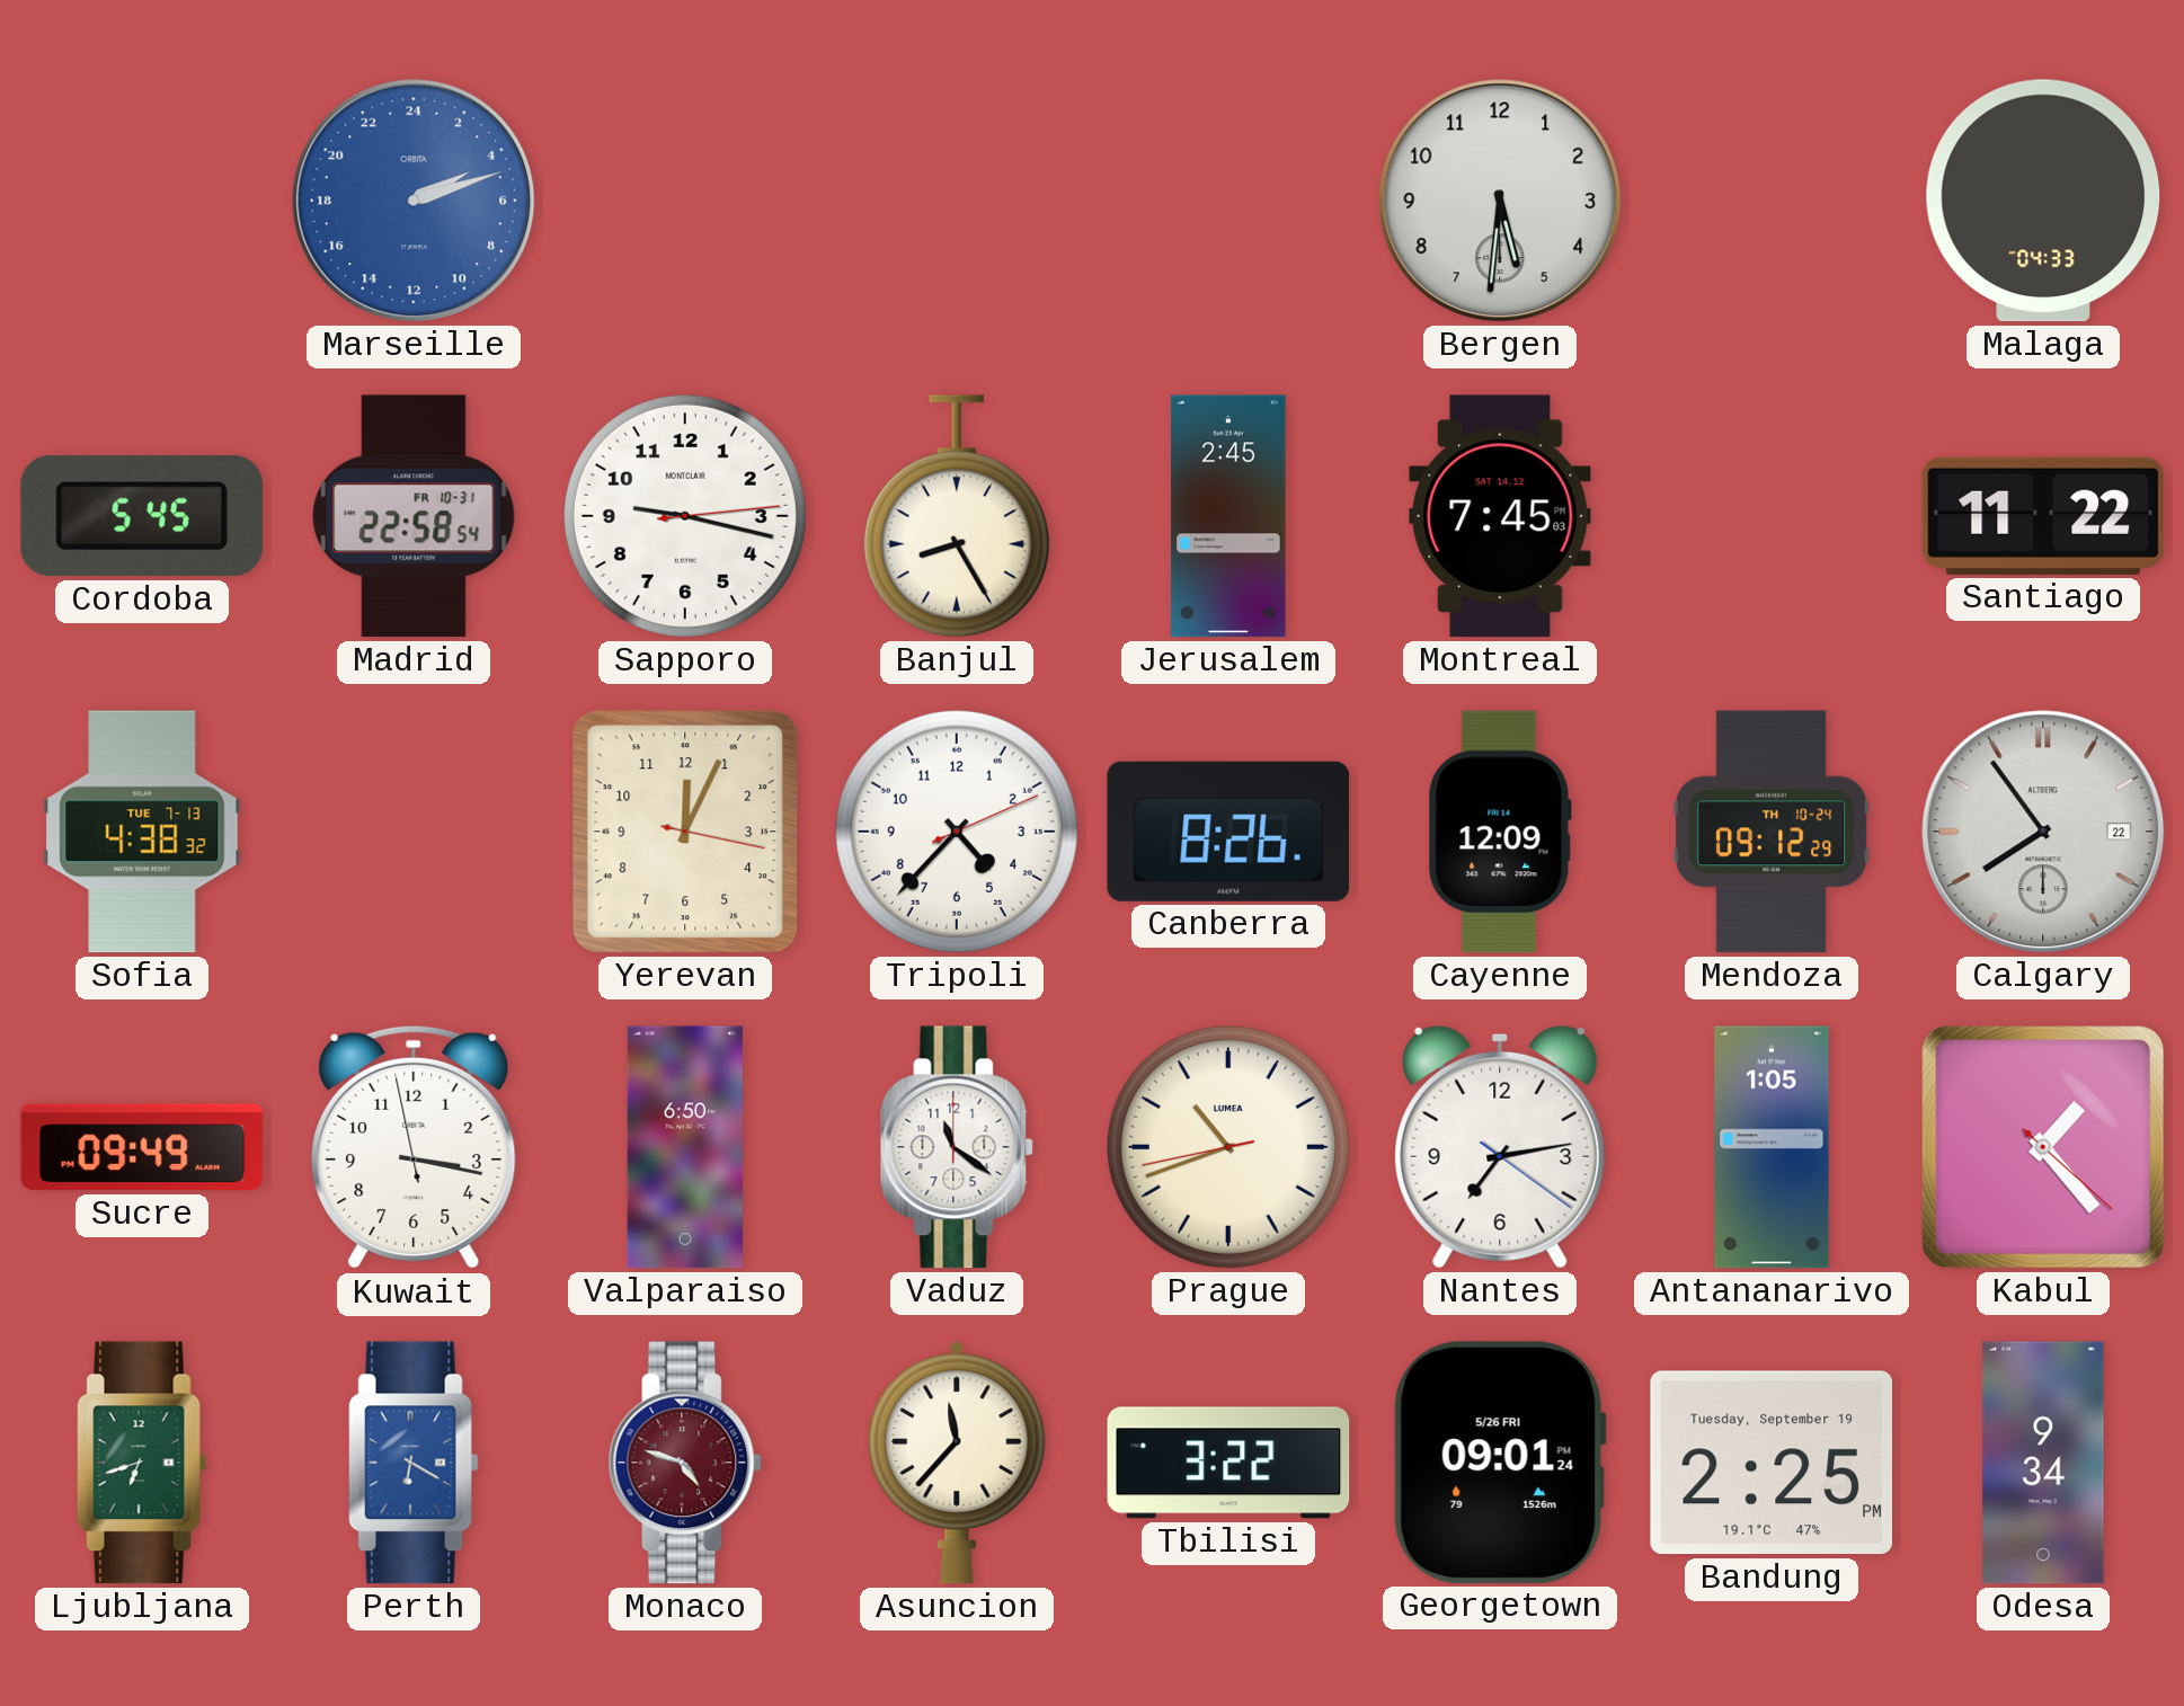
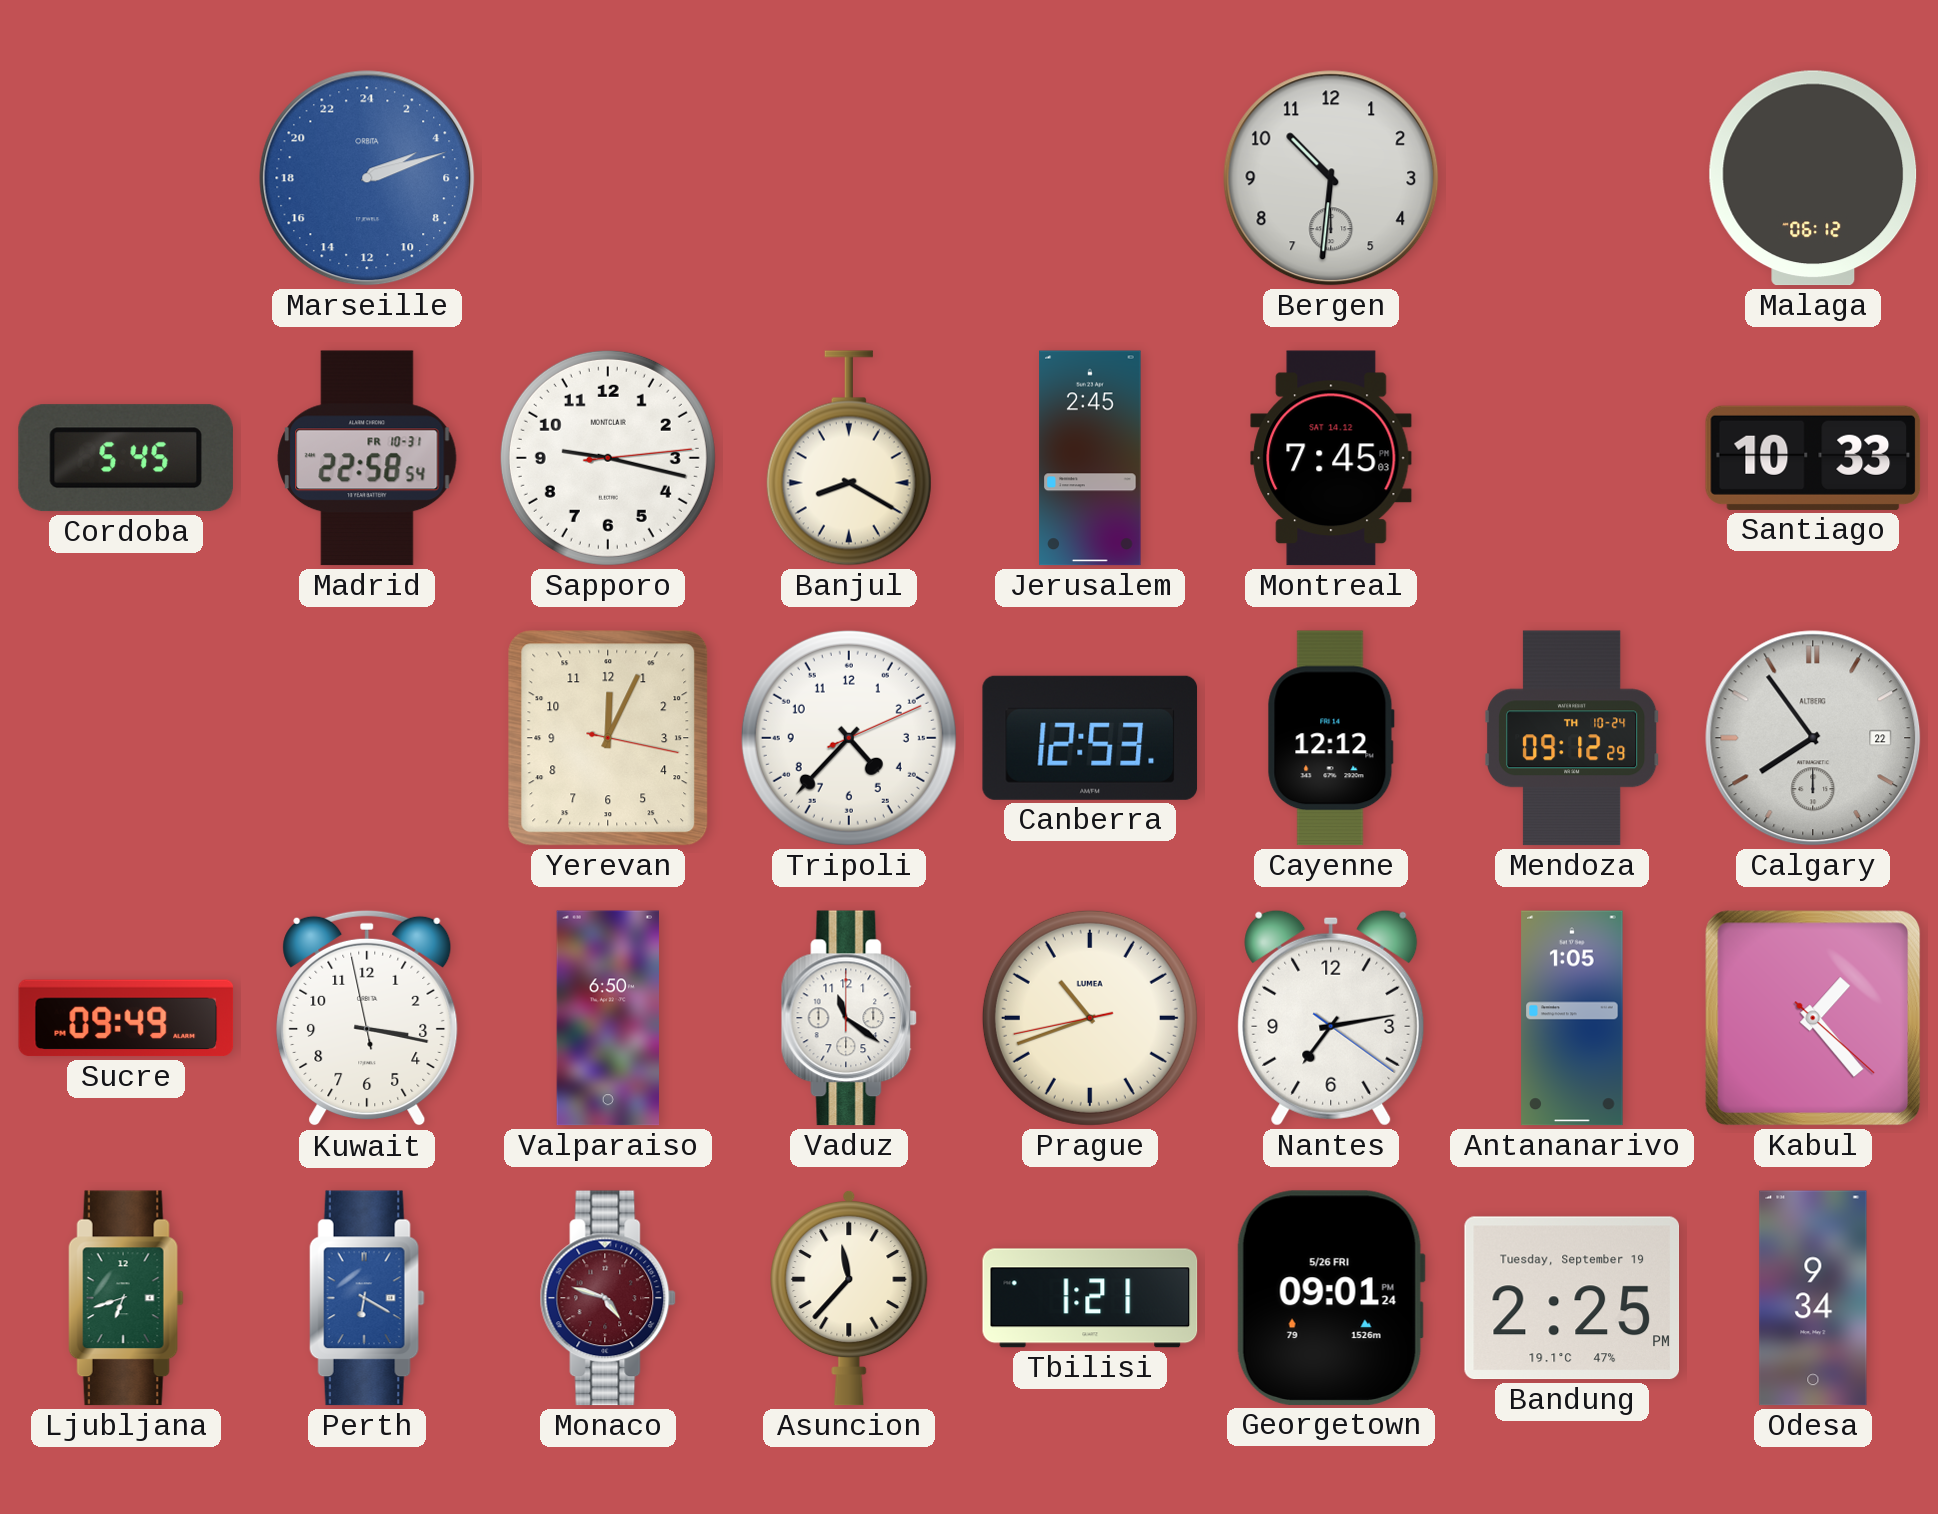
Bergen: 5:31 -> 10:31
Malaga: 04:33 -> 06:12
Banjul: 8:25 -> 8:20
Santiago: 11:22 -> 10:33
Sofia: 4:38 -> none
Canberra: 8:26 -> 12:53
Cayenne: 12:09 -> 12:12
Tbilisi: 3:22 -> 1:21
